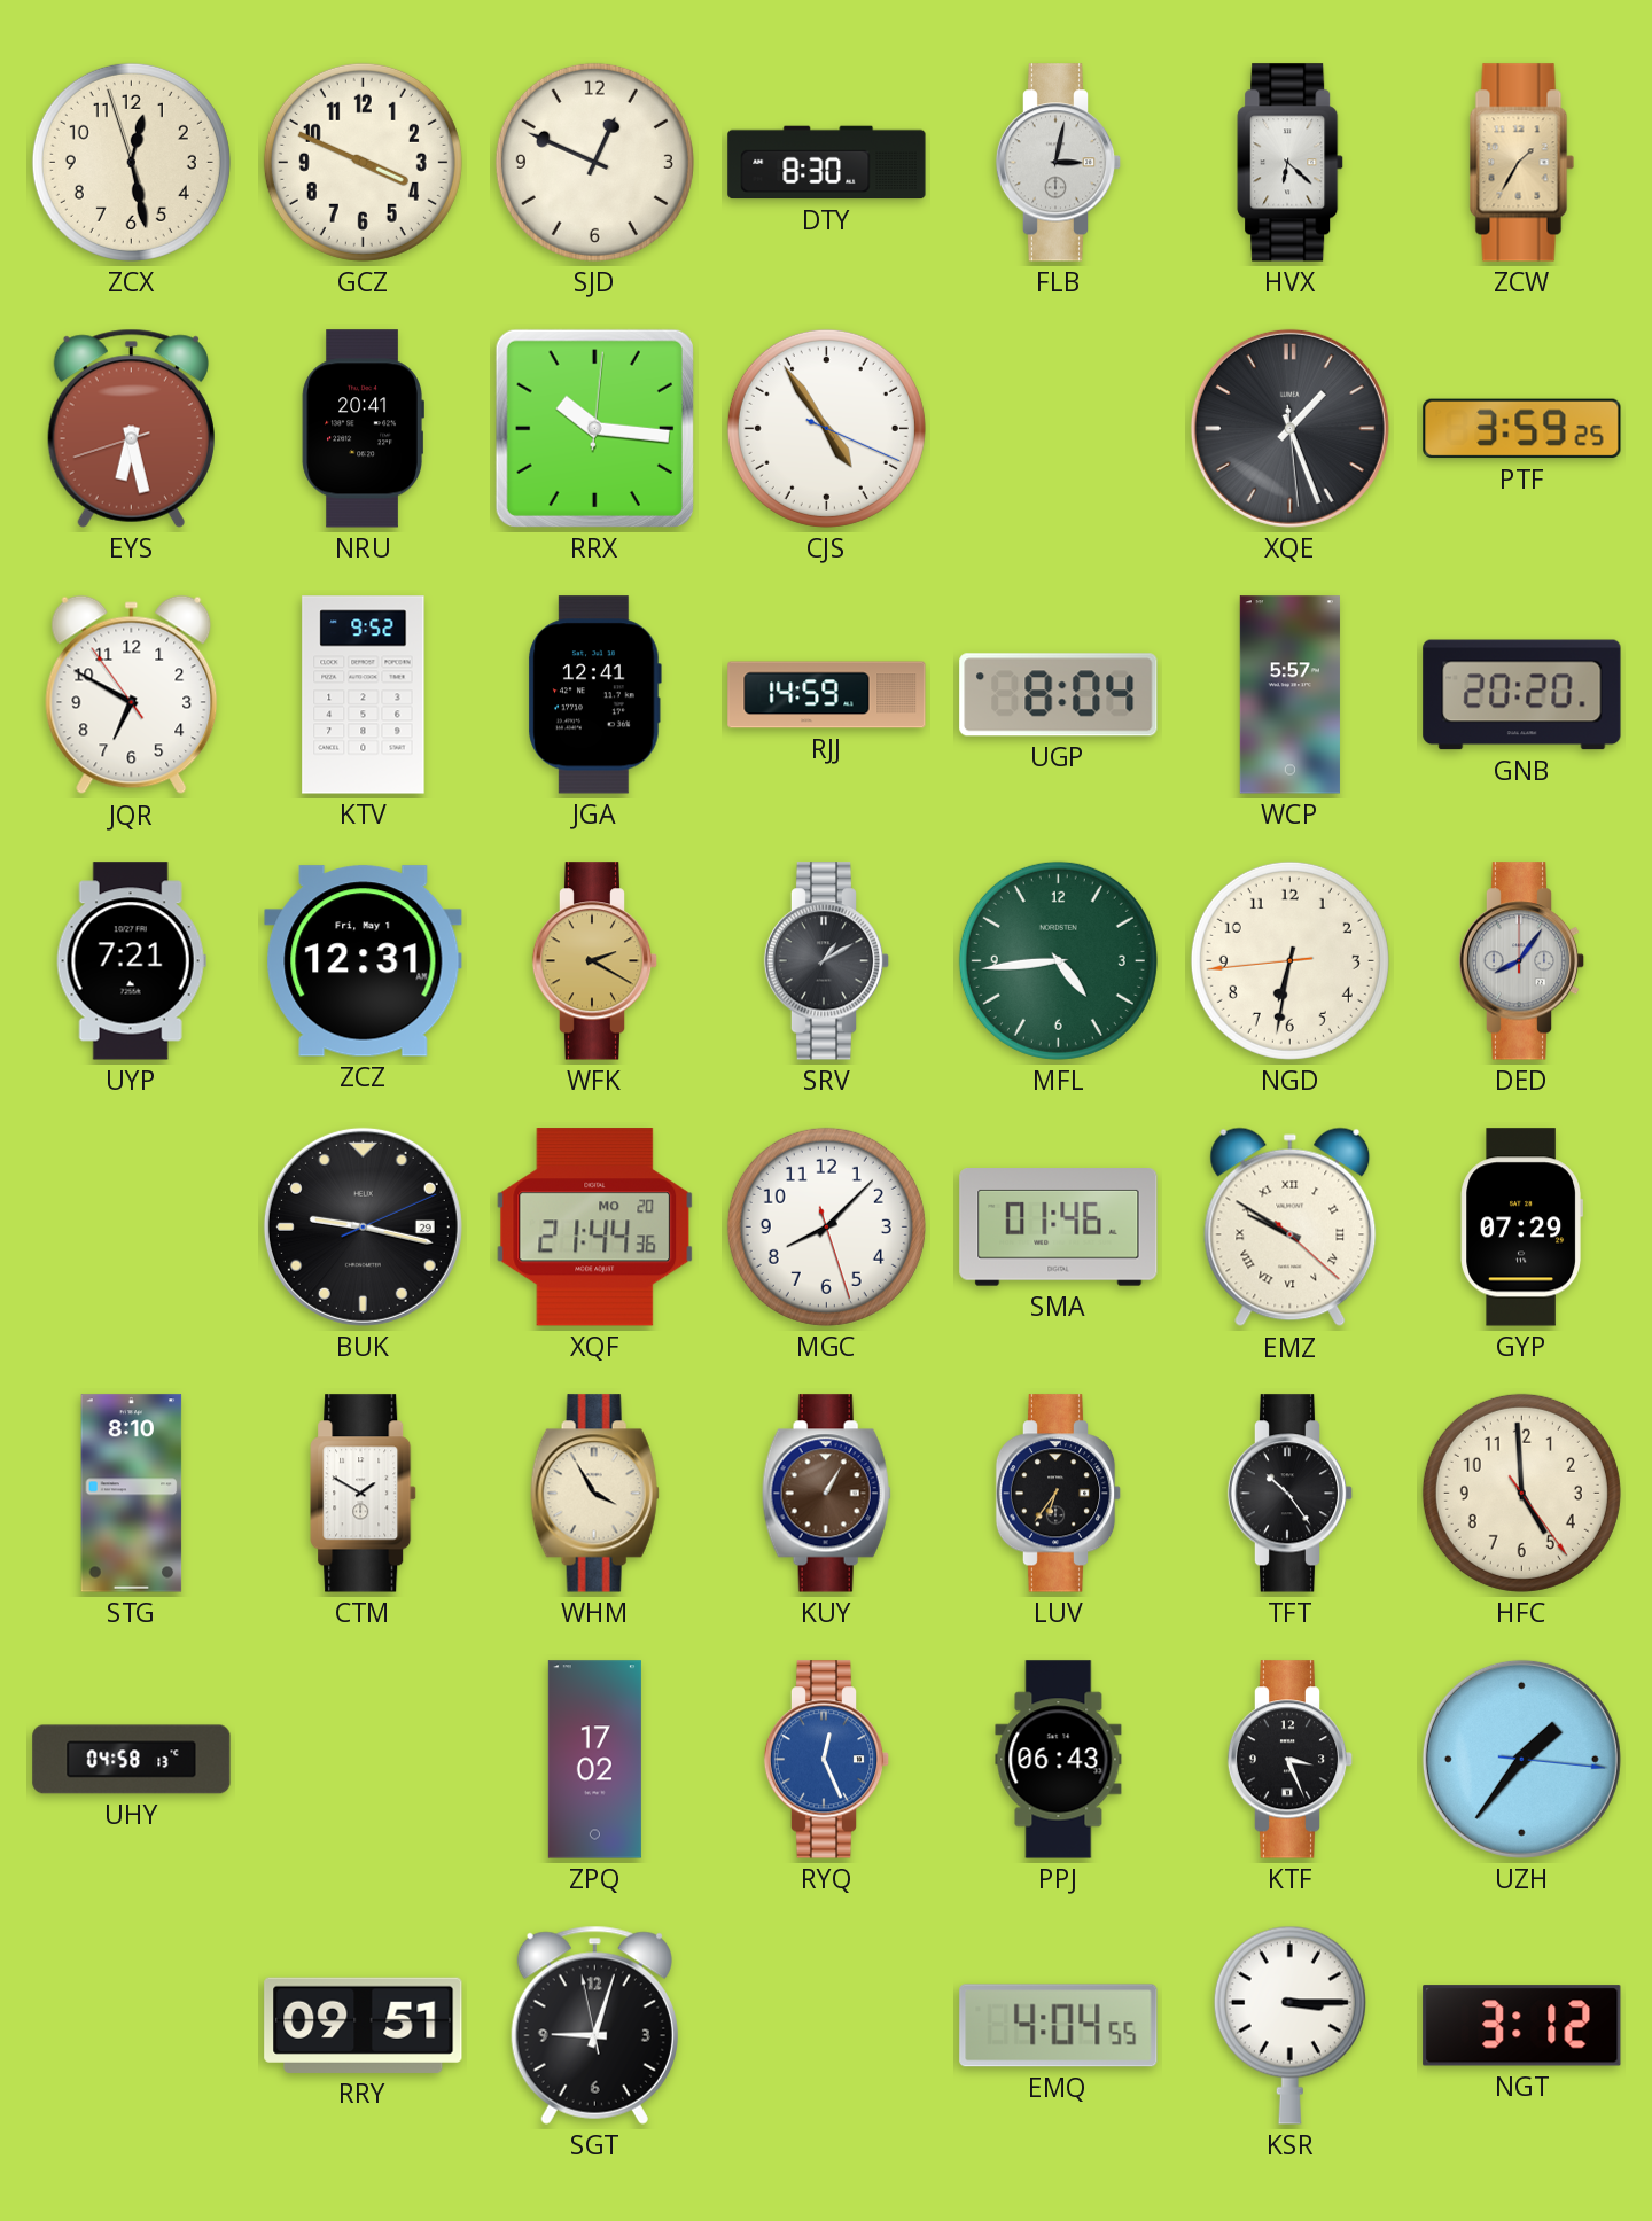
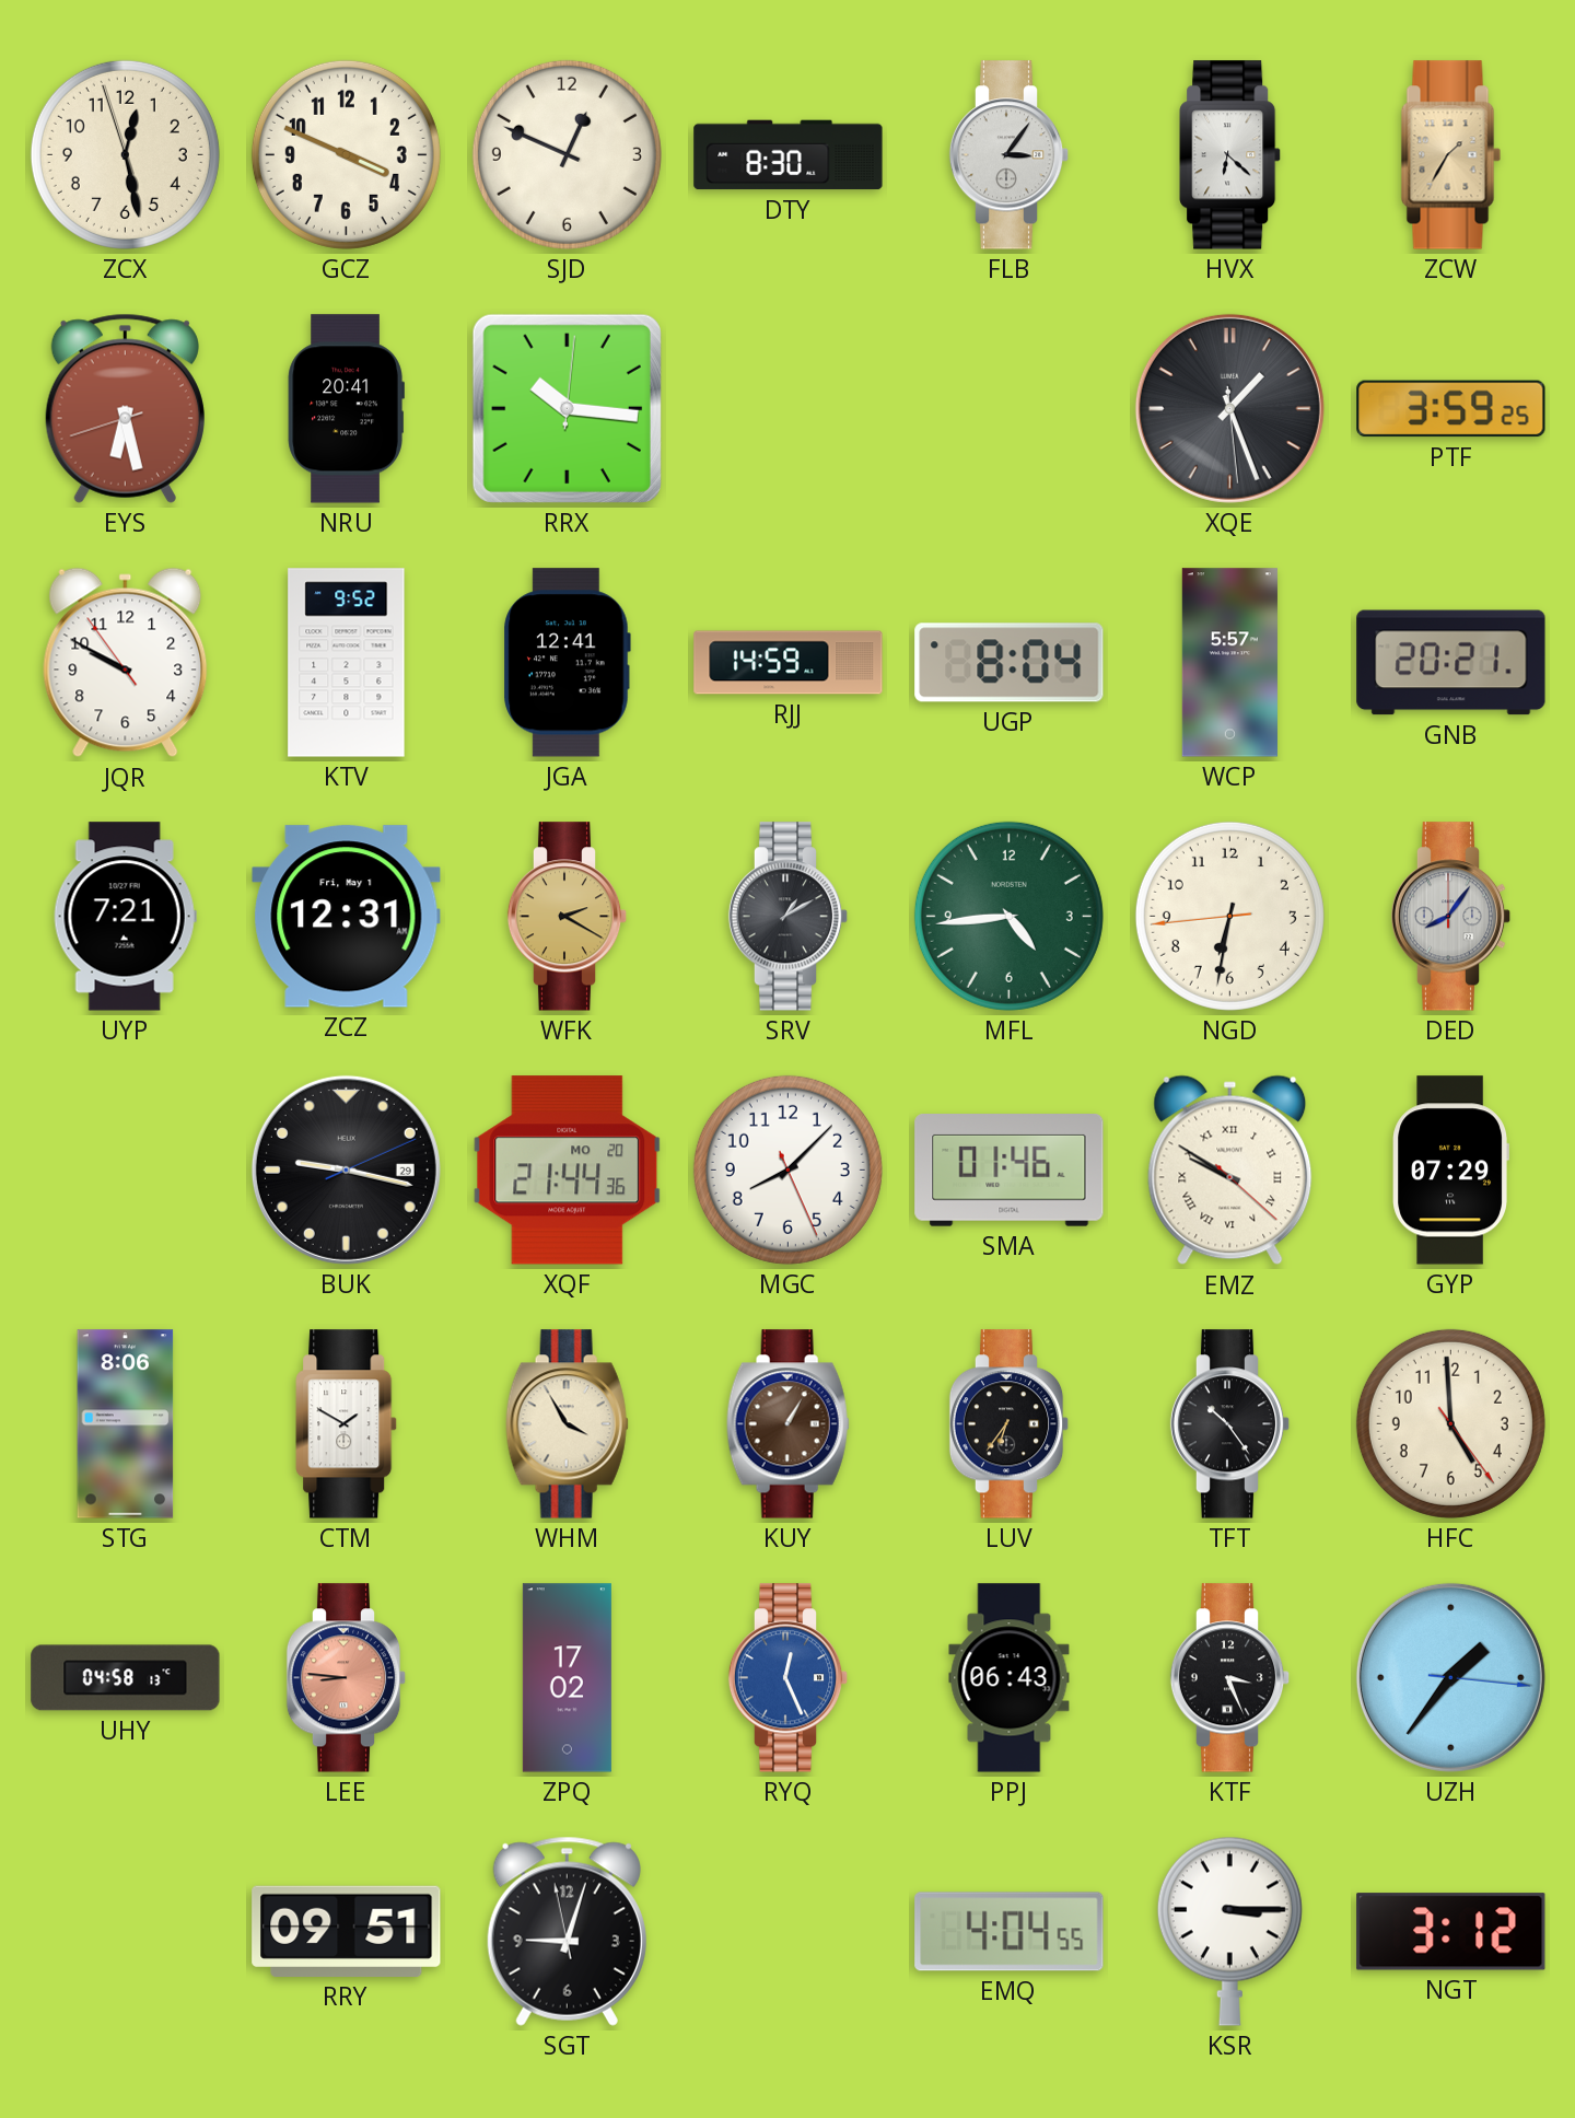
FLB: 3:02 -> 3:06
CJS: 4:54 -> none
JQR: 6:49 -> 9:49
GNB: 20:20 -> 20:21
MGC: 8:07:27 -> 8:07:26
STG: 8:10 -> 8:06
LEE: none -> 8:46
